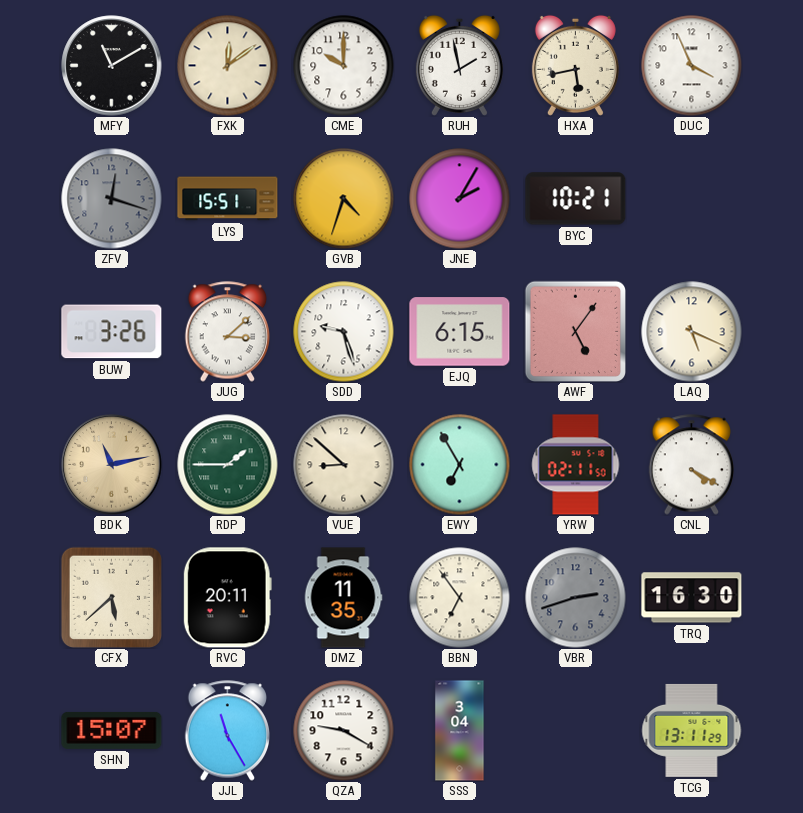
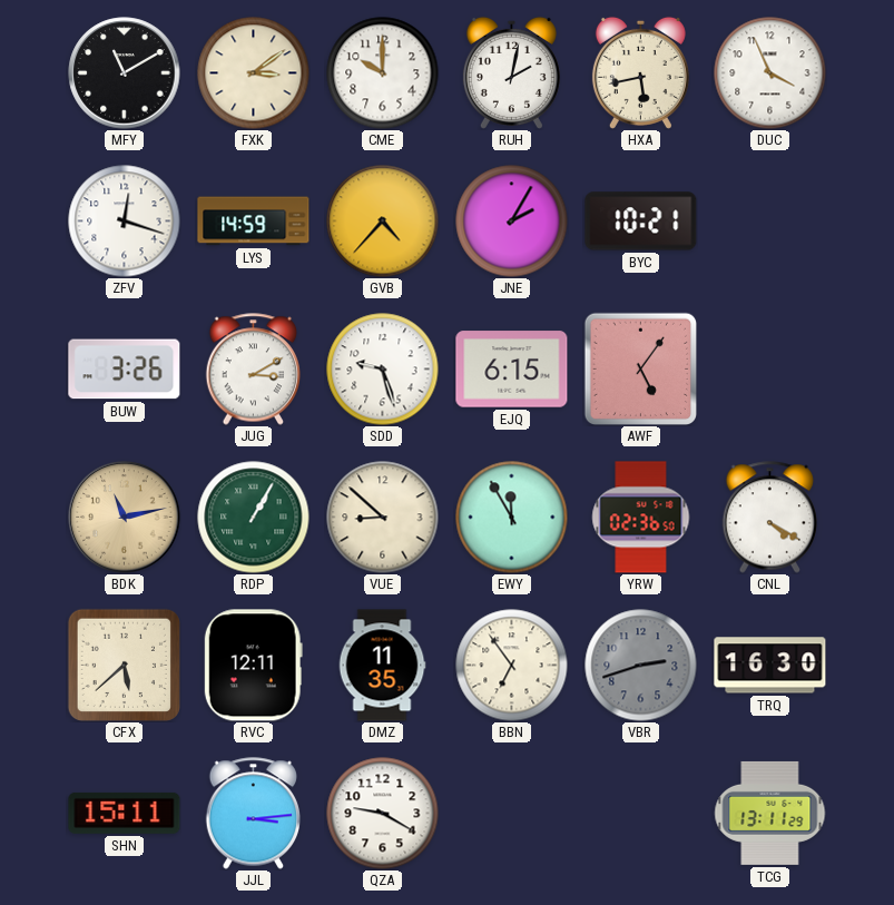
FXK: 12:09 -> 3:09
RUH: 1:58 -> 2:02
ZFV dial: grey -> white
LYS: 15:51 -> 14:59
GVB: 4:33 -> 4:37
JUG: 3:08 -> 3:10
LAQ: 5:19 -> none
RDP: 1:45 -> 1:05
EWY: 6:55 -> 11:55
YRW: 02:11 -> 02:36
RVC: 20:11 -> 12:11
SHN: 15:07 -> 15:11
JJL: 11:25 -> 3:14
SSS: 3:04 -> none
